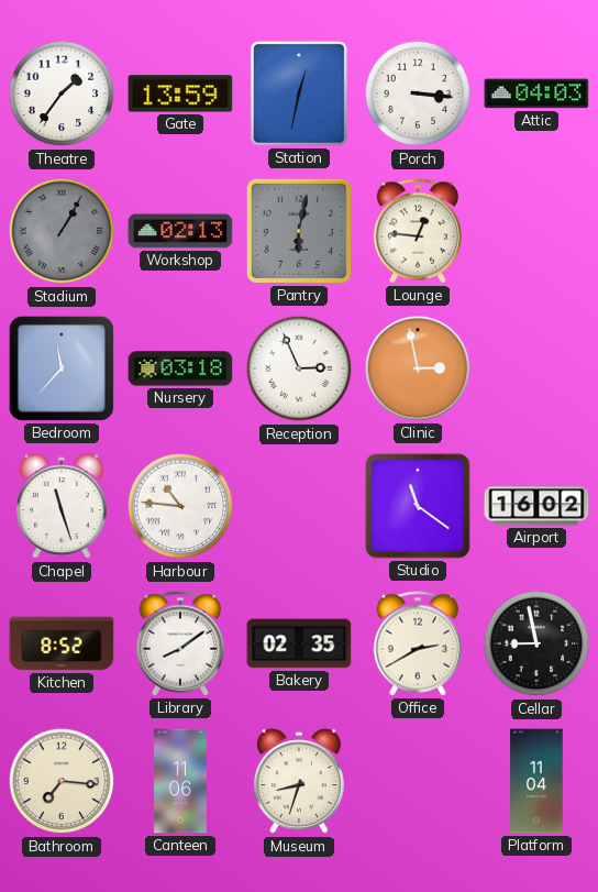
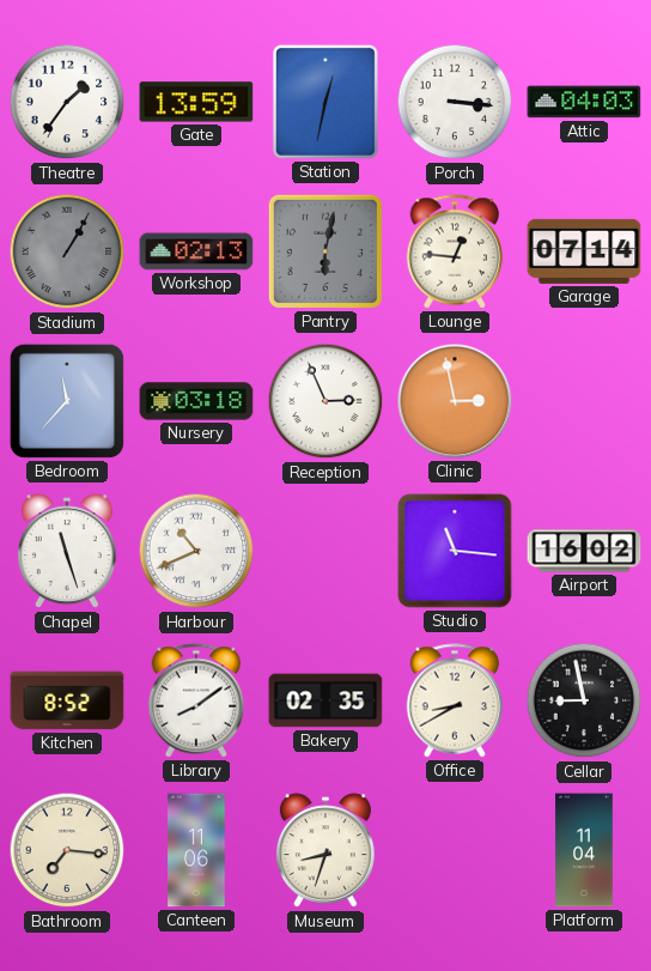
Garage: none -> 07:14
Harbour: 10:46 -> 10:41
Studio: 11:21 -> 11:16
Office: 2:40 -> 8:40
